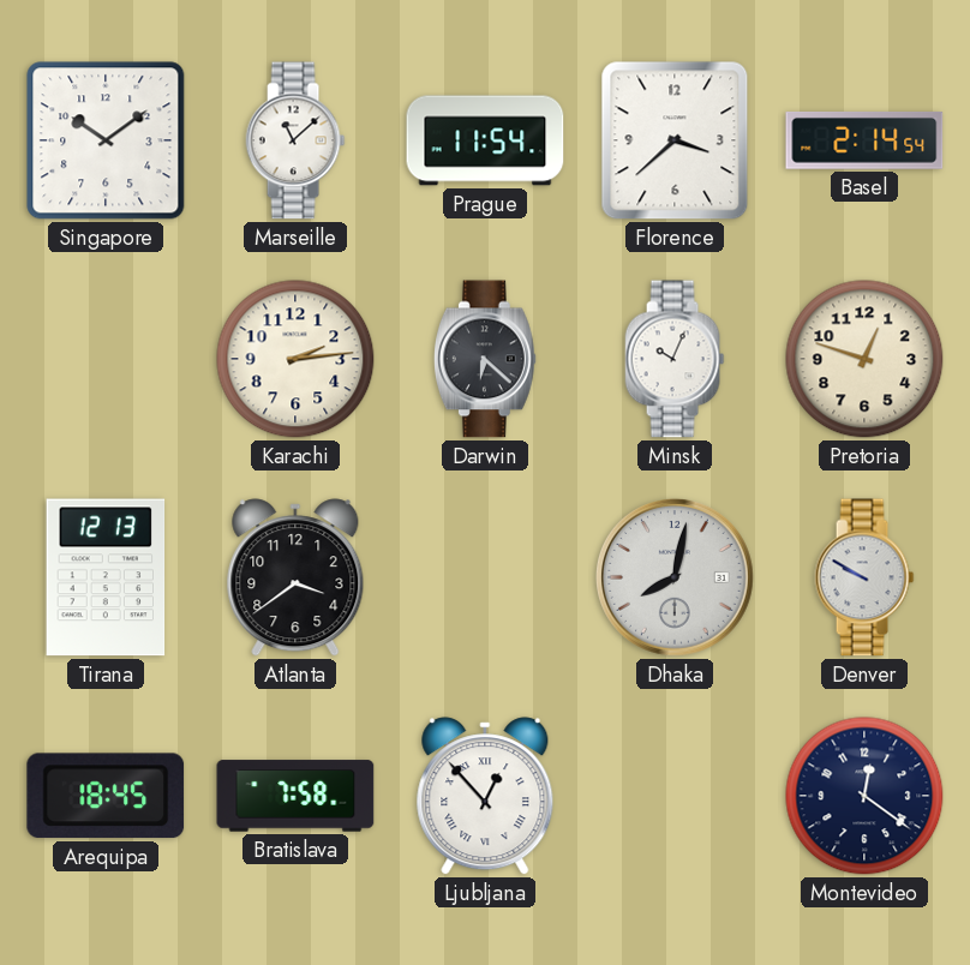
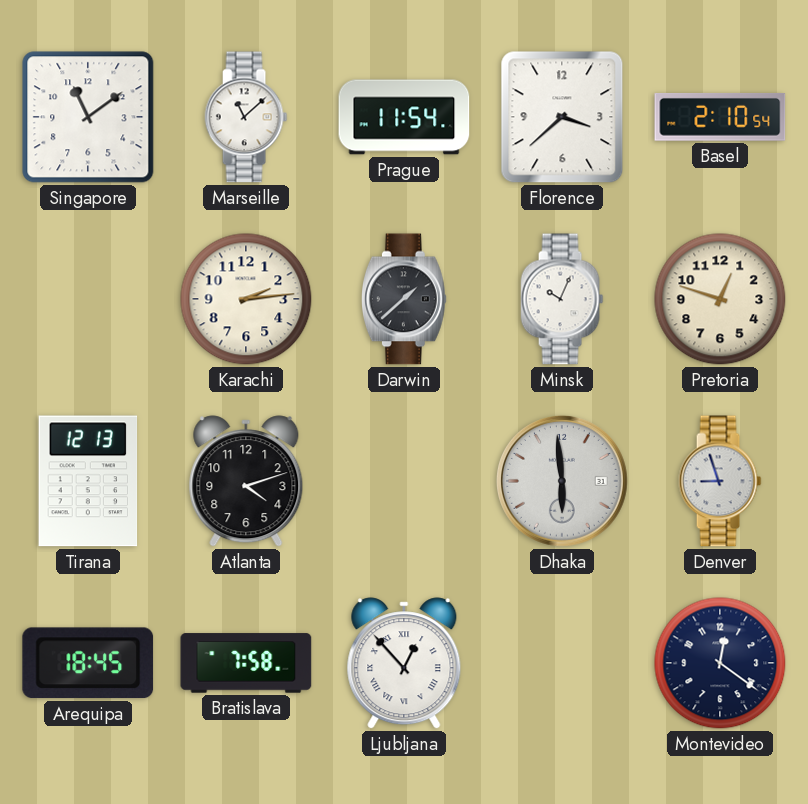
Singapore: 10:09 -> 11:09
Basel: 2:14 -> 2:10
Darwin: 6:22 -> 1:38
Atlanta: 3:39 -> 4:12
Dhaka: 8:02 -> 5:59
Denver: 9:50 -> 8:57
